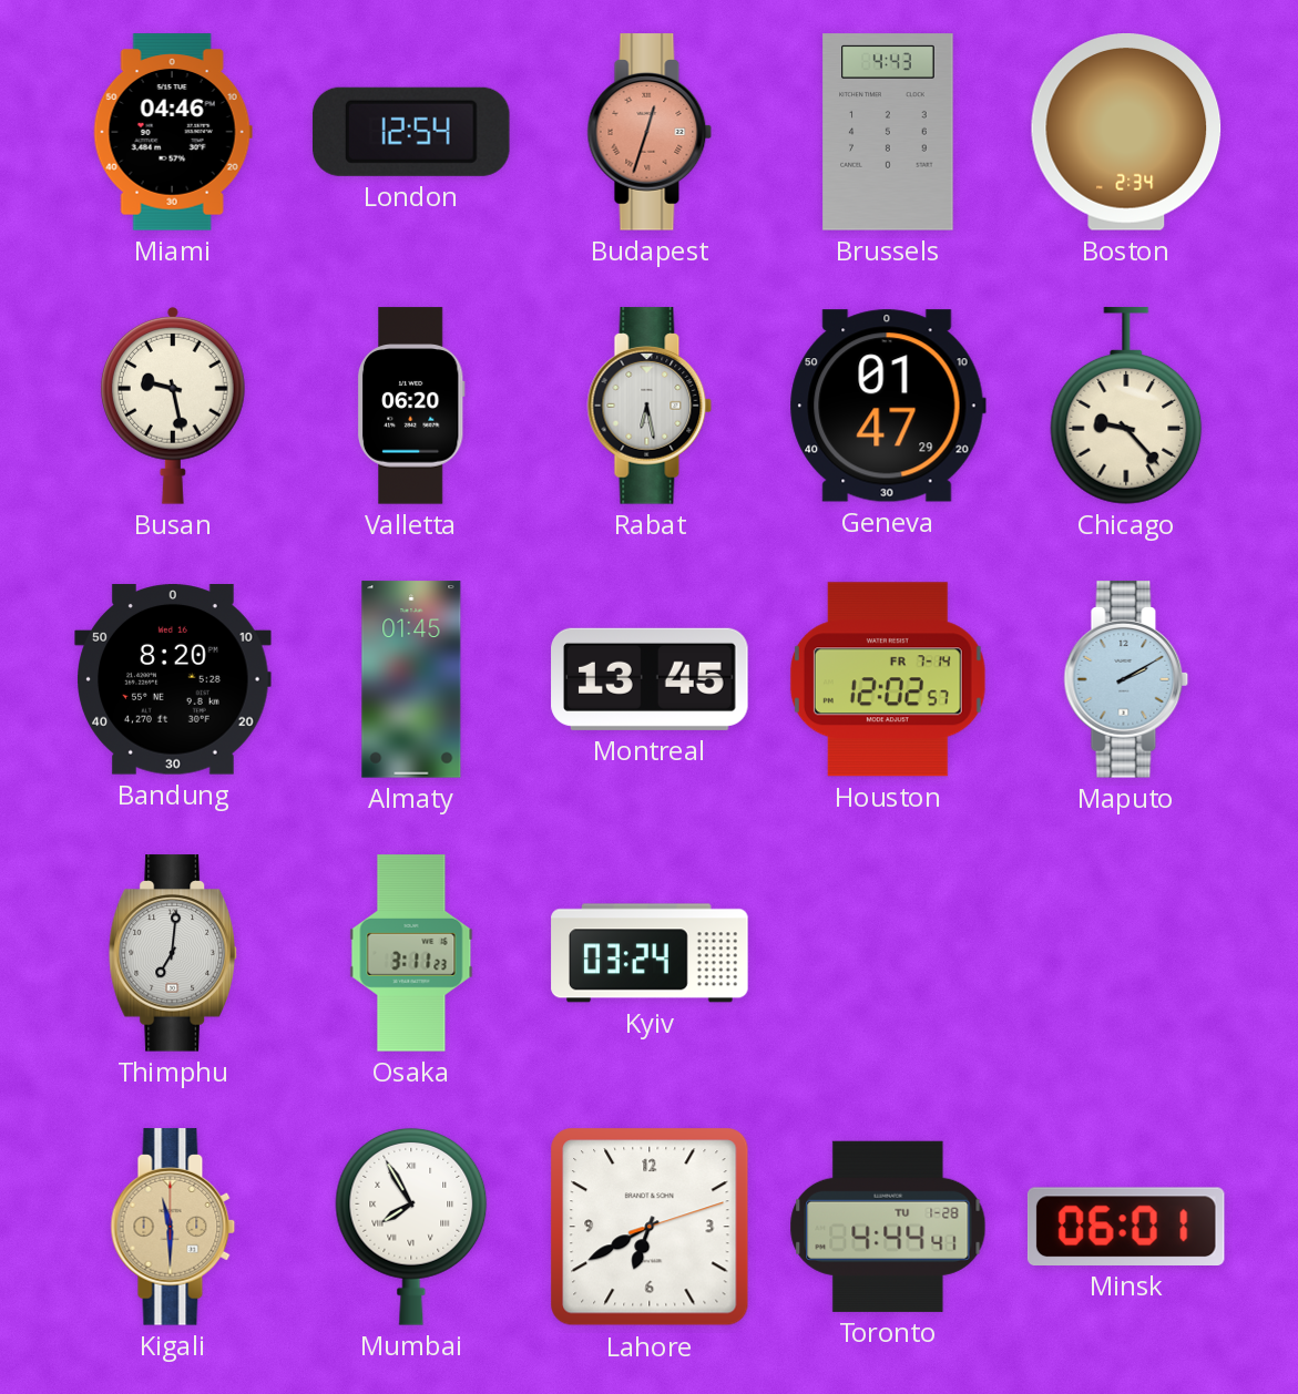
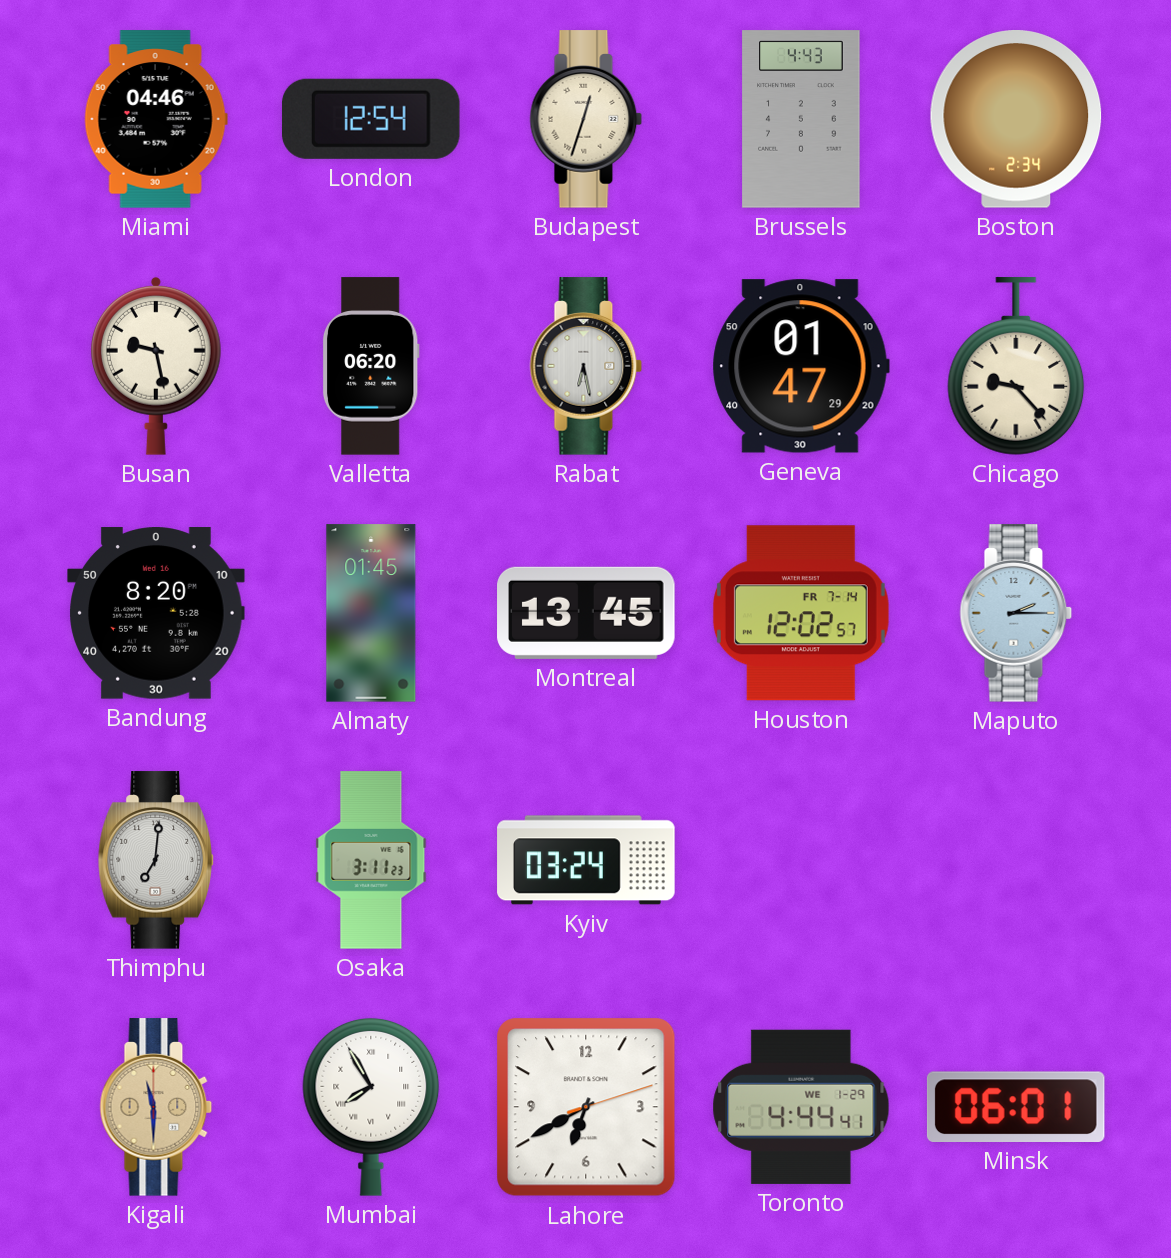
Budapest dial: salmon -> cream
Maputo: 2:10 -> 2:15
Toronto date: TU 1-28 -> WE 1-29
